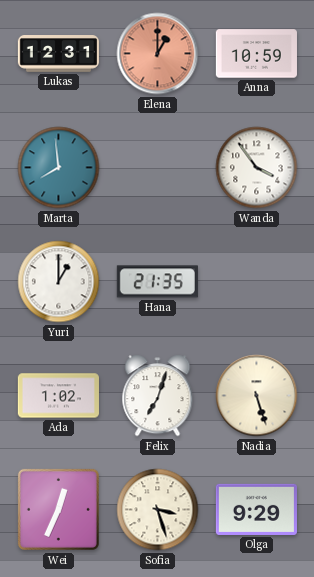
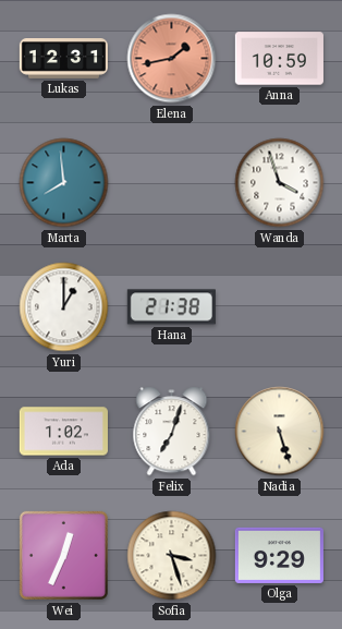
Elena: 1:00 -> 1:43
Wanda: 3:54 -> 3:57
Hana: 21:35 -> 21:38
